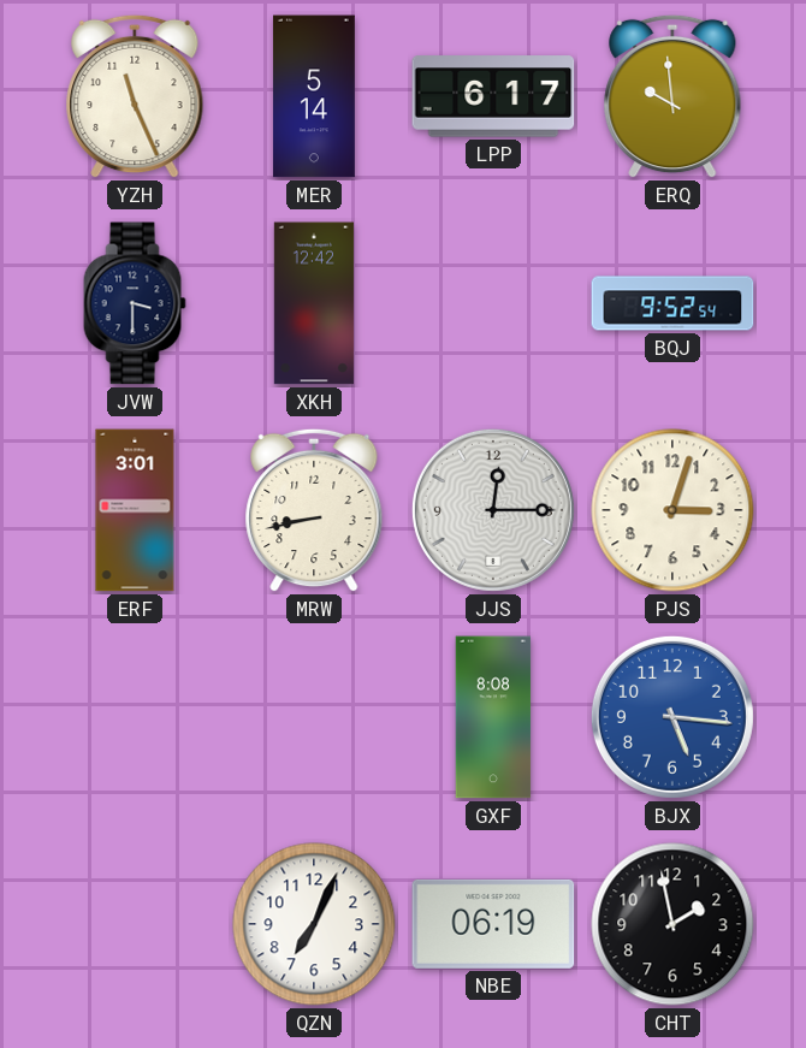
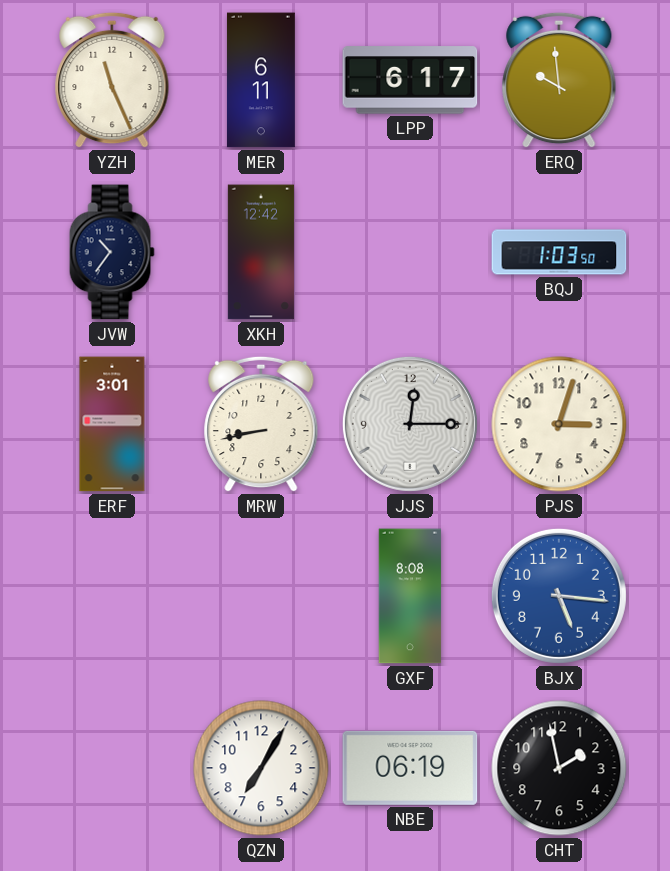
MER: 5:14 -> 6:11
JVW: 3:30 -> 10:36
BQJ: 9:52 -> 1:03
QZN: 7:04 -> 7:05
